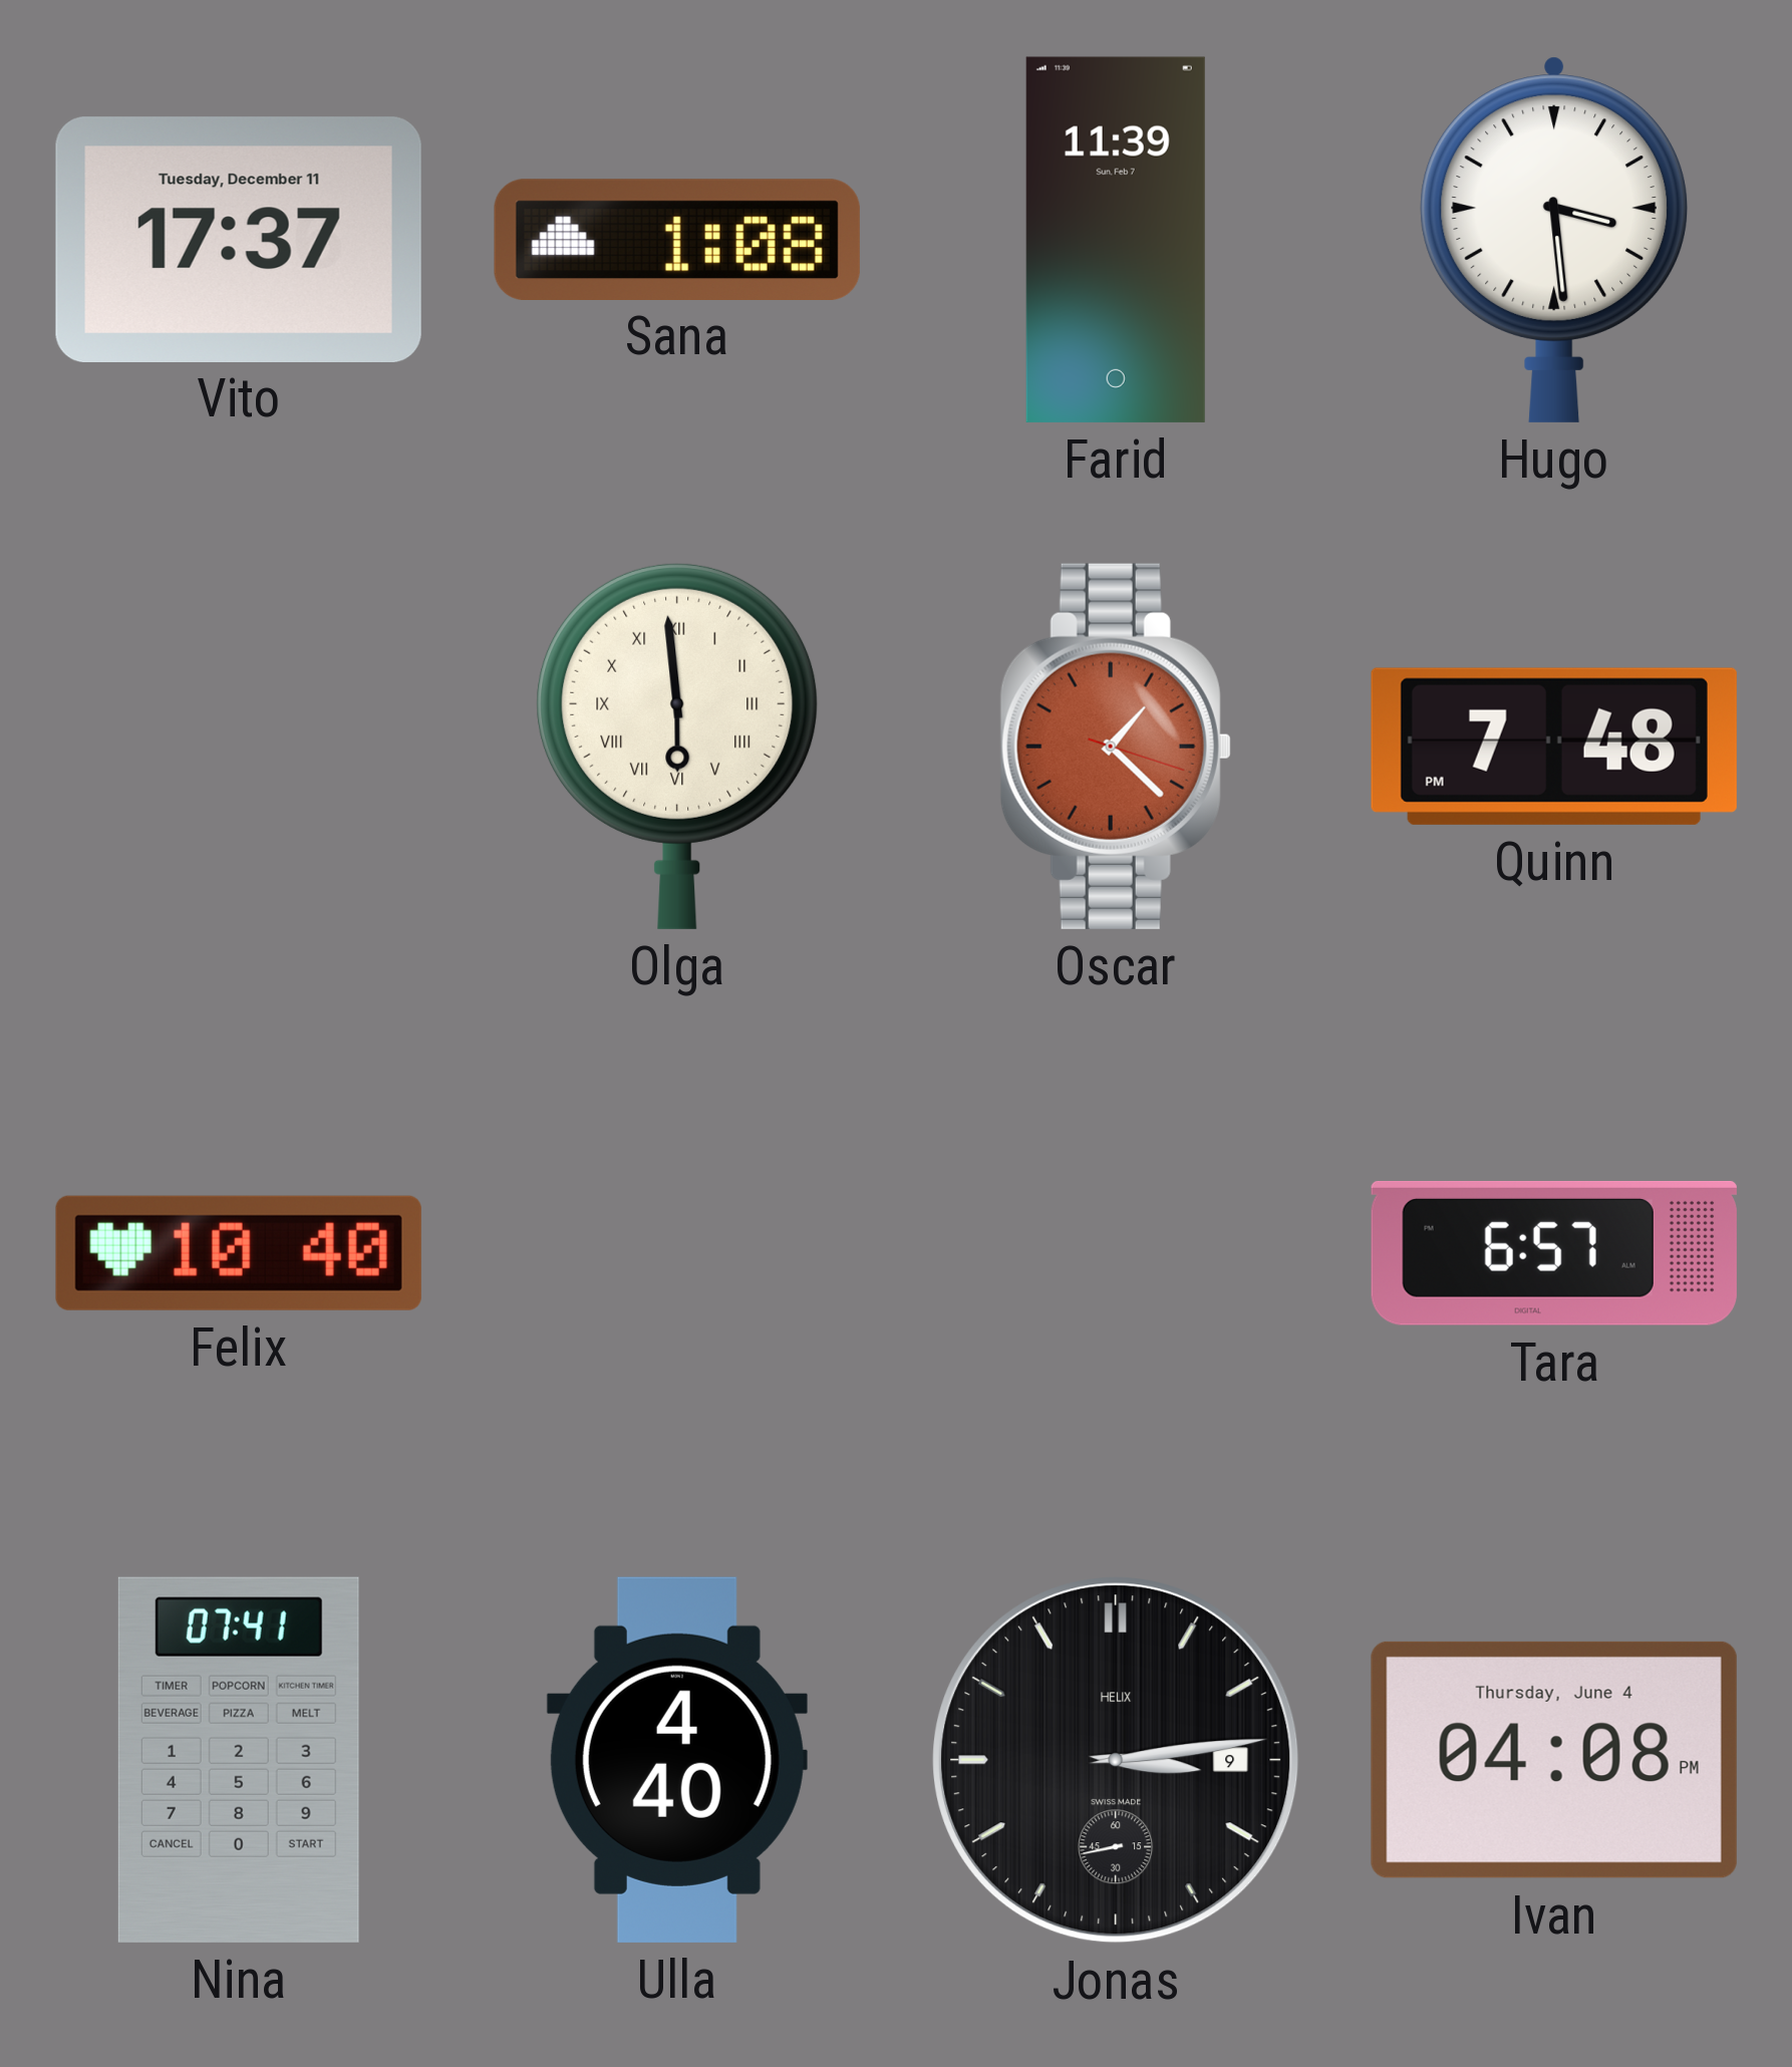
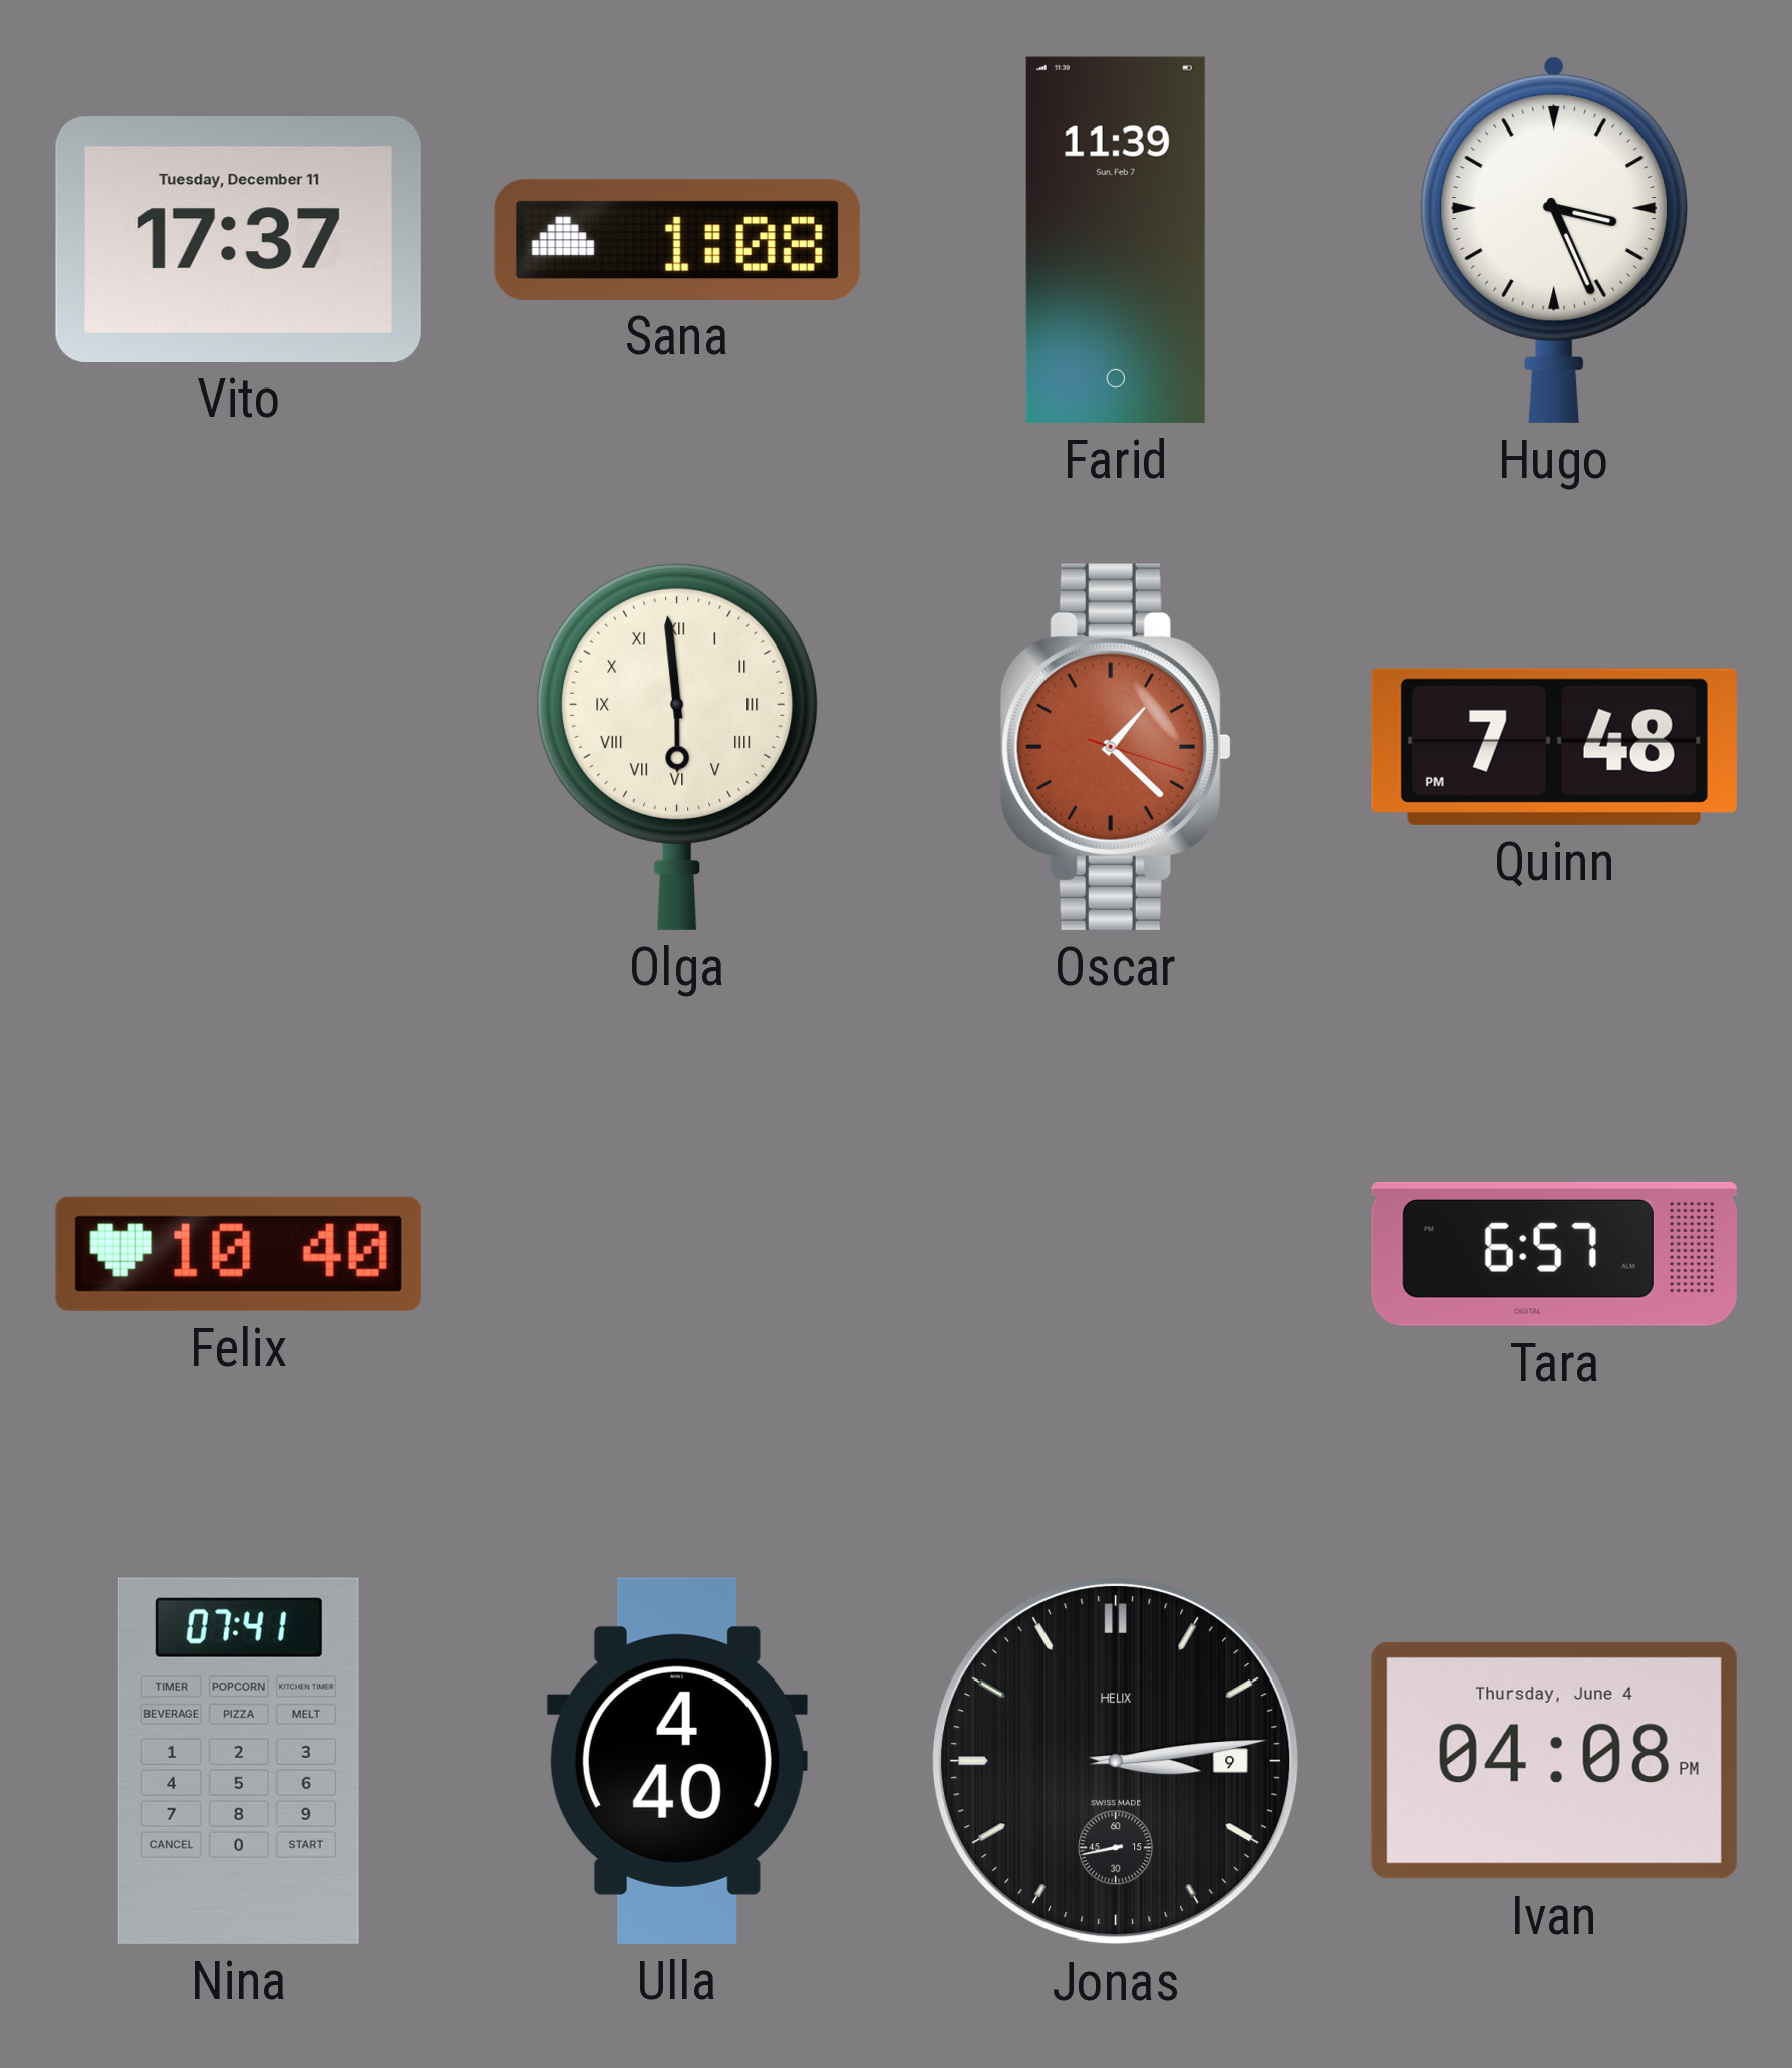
Hugo: 3:29 -> 3:26
